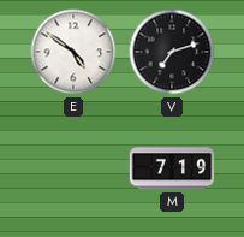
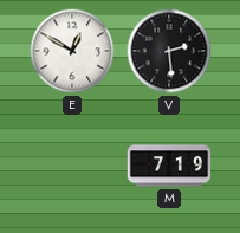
E: 4:51 -> 12:50
V: 7:12 -> 2:29
